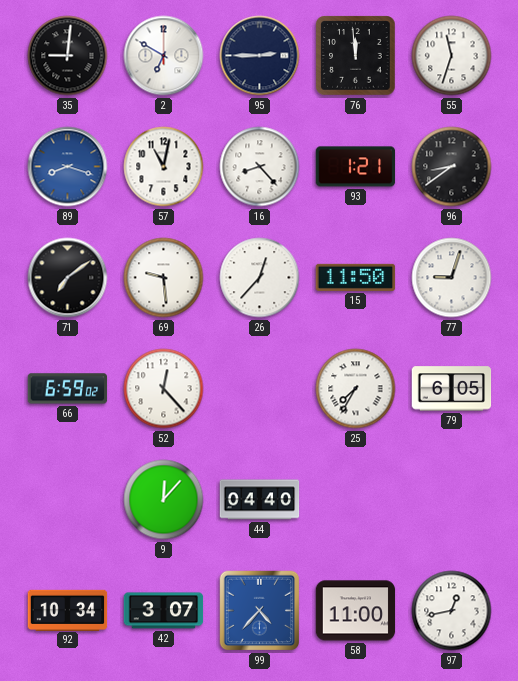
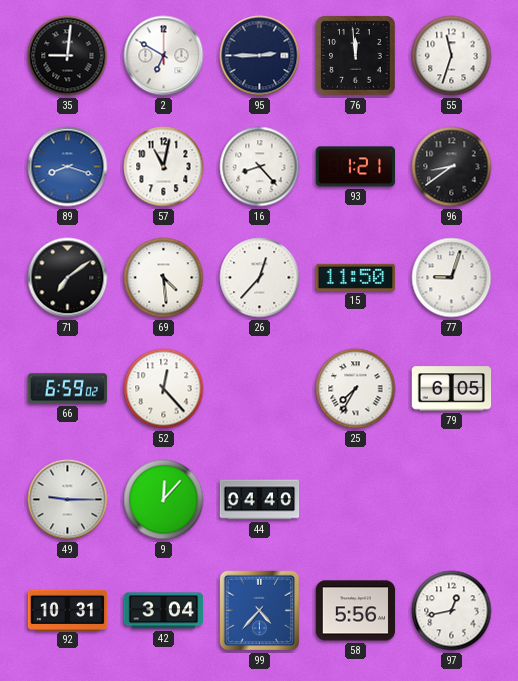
69: 9:29 -> 4:29
49: none -> 9:15
92: 10:34 -> 10:31
42: 3:07 -> 3:04
58: 11:00 -> 5:56
